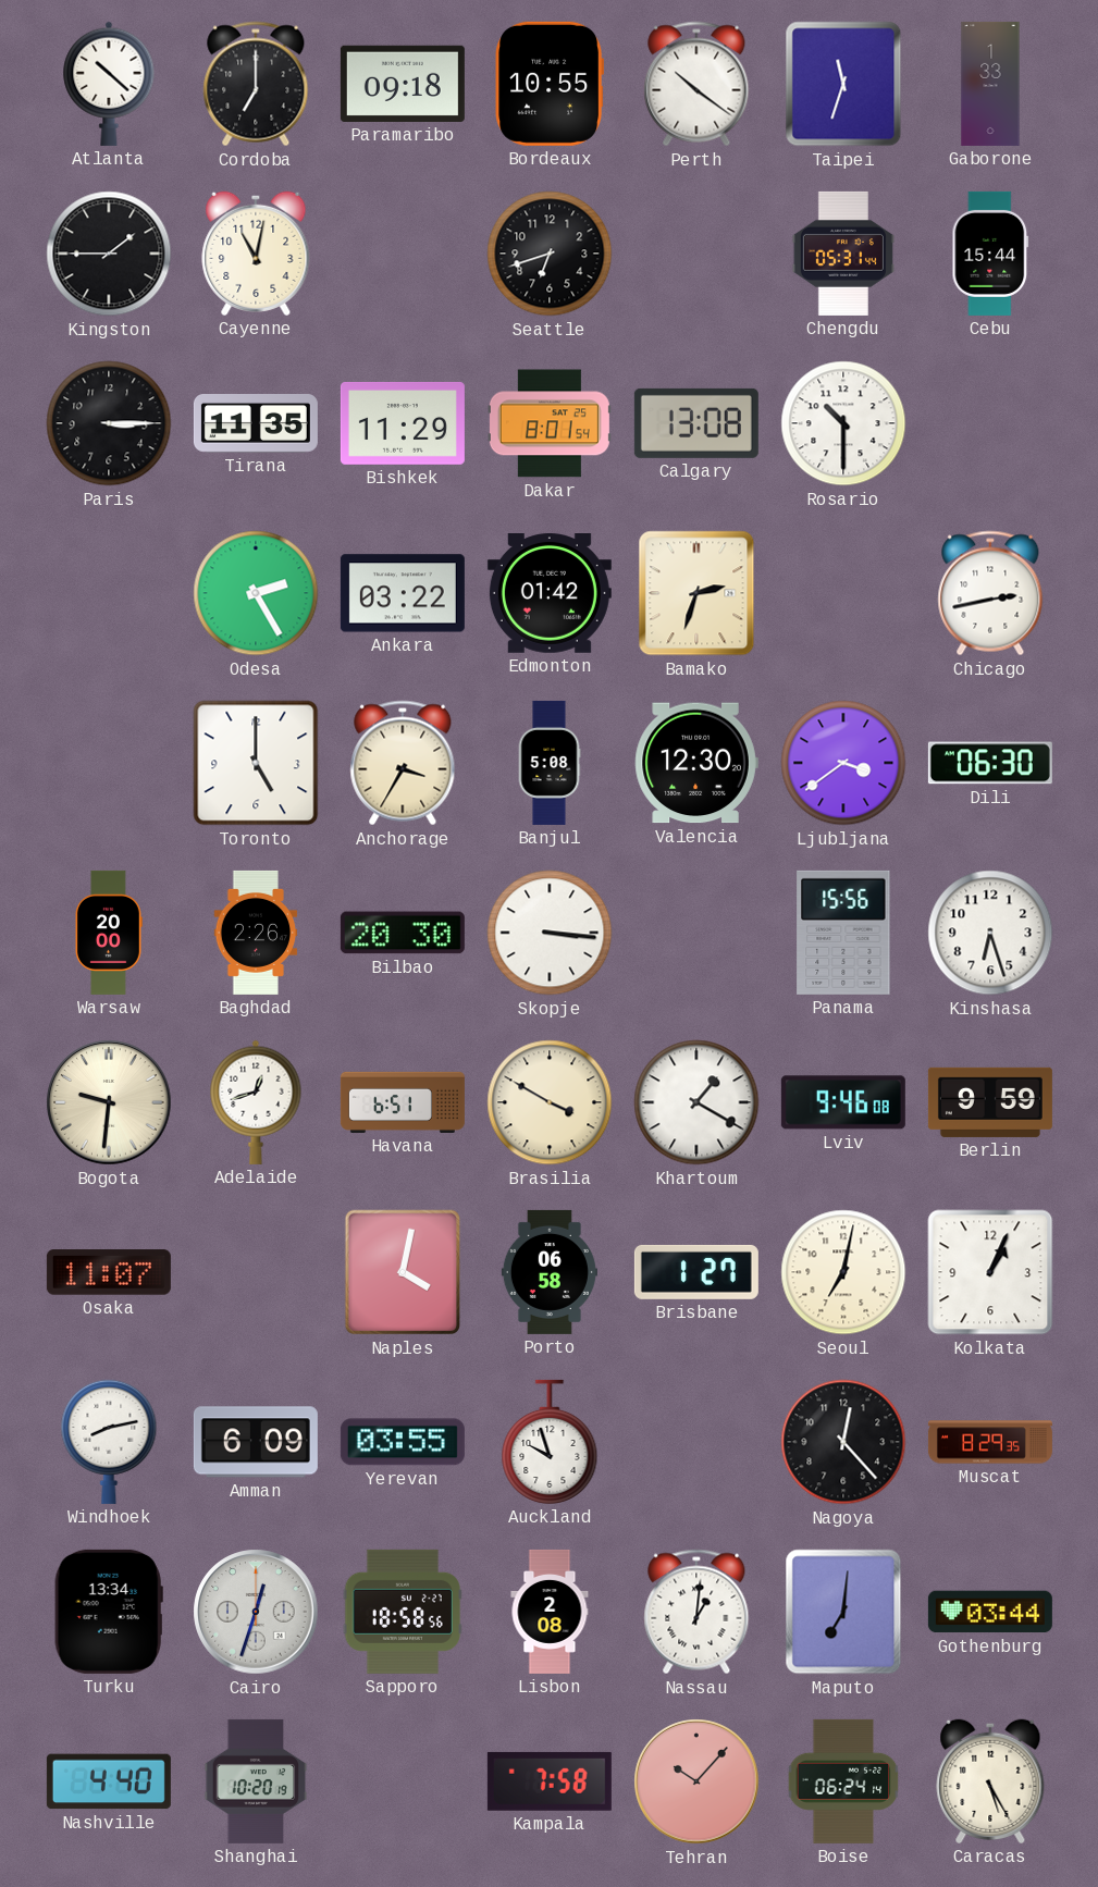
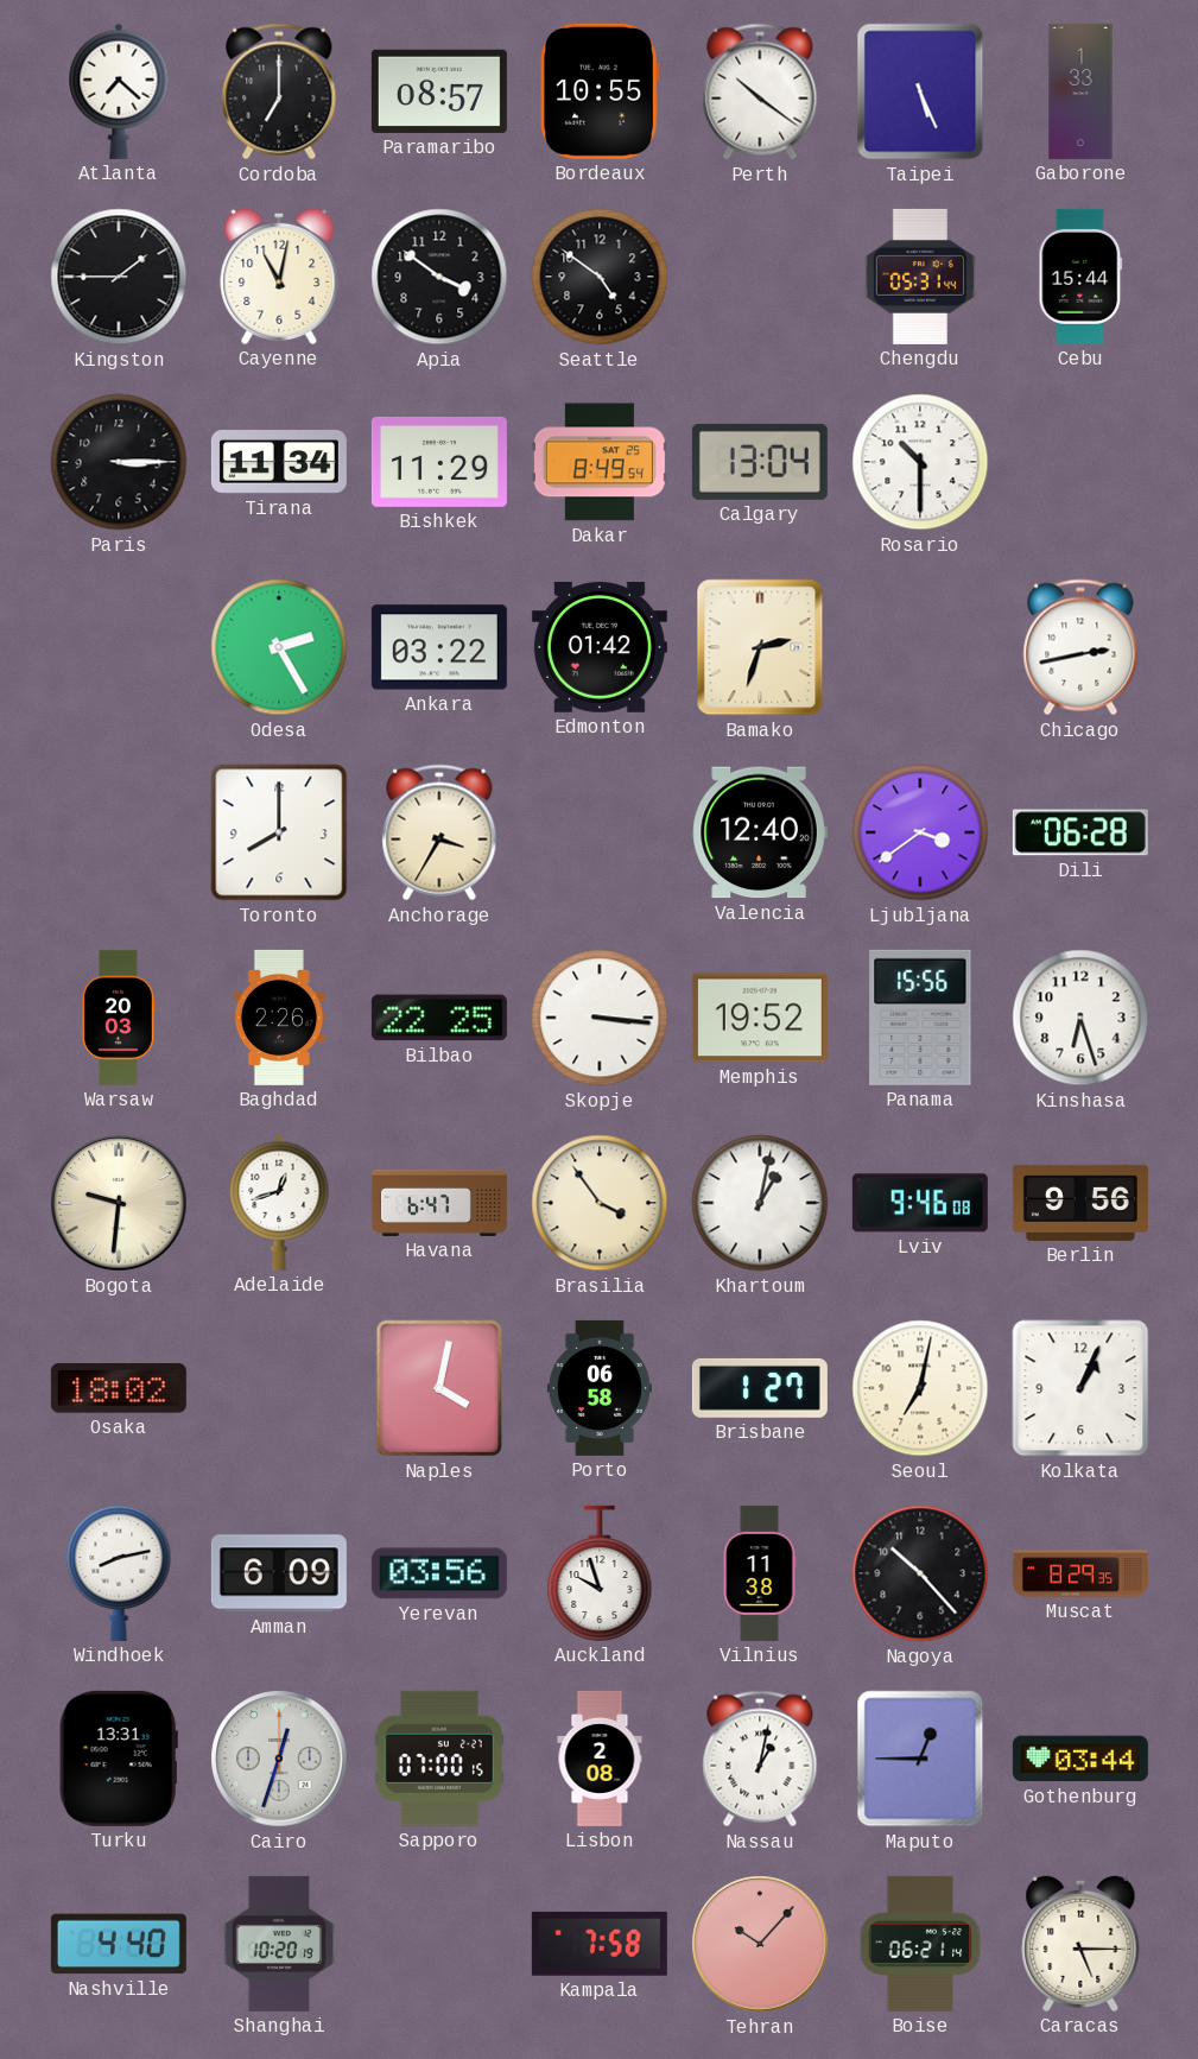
Atlanta: 10:22 -> 7:22
Paramaribo: 09:18 -> 08:57
Taipei: 11:33 -> 5:26
Apia: none -> 3:51
Seattle: 6:42 -> 4:51
Tirana: 11:35 -> 11:34
Dakar: 8:01 -> 8:49
Calgary: 13:08 -> 13:04
Toronto: 5:00 -> 8:00
Banjul: 5:08 -> none
Valencia: 12:30 -> 12:40
Dili: 06:30 -> 06:28
Warsaw: 20:00 -> 20:03
Bilbao: 20:30 -> 22:25
Memphis: none -> 19:52
Havana: 6:51 -> 6:47
Brasilia: 3:50 -> 3:54
Khartoum: 1:20 -> 1:02
Berlin: 9:59 -> 9:56
Osaka: 11:07 -> 18:02
Yerevan: 03:55 -> 03:56
Vilnius: none -> 11:38
Nagoya: 12:23 -> 10:23
Turku: 13:34 -> 13:31
Sapporo: 18:58 -> 07:00
Nassau: 1:01 -> 1:02
Maputo: 7:01 -> 12:45
Boise: 06:24 -> 06:21
Caracas: 5:25 -> 5:15
